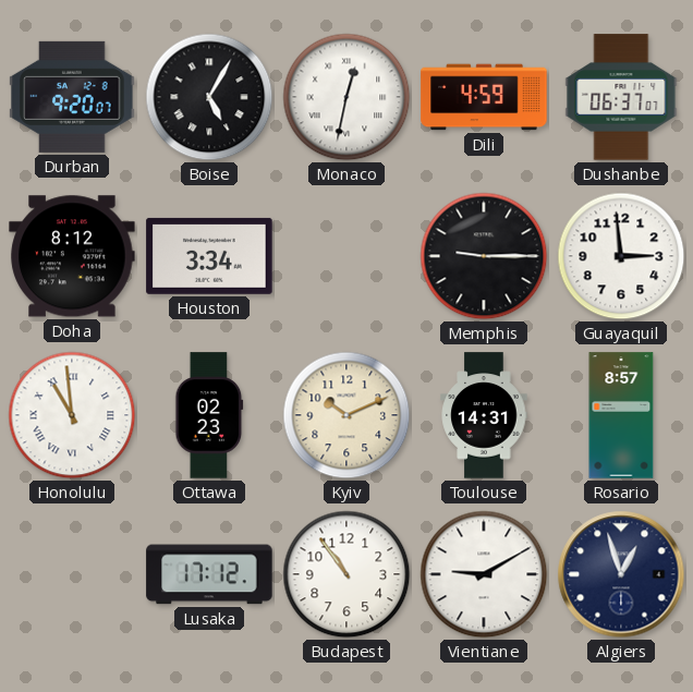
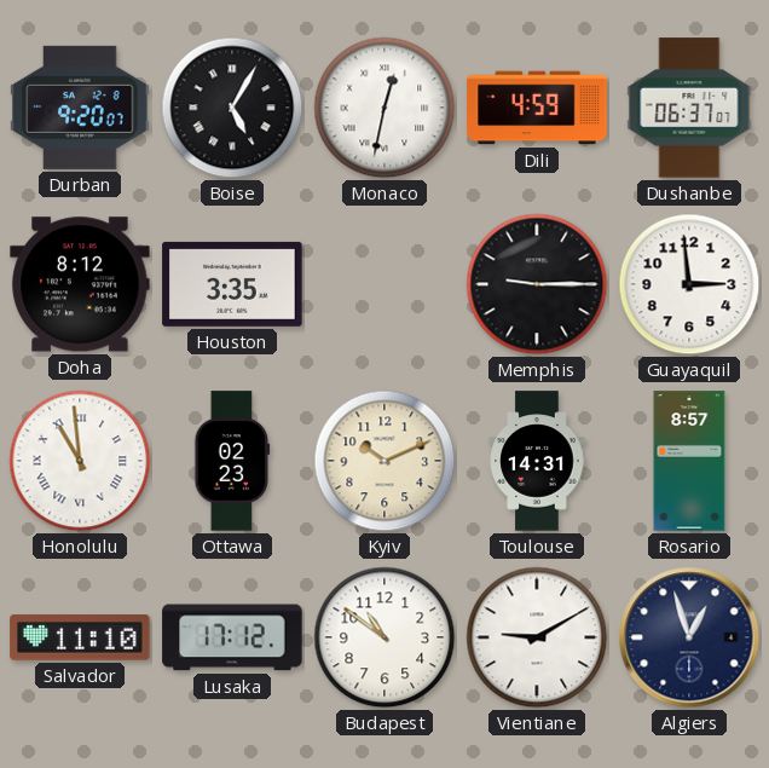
Houston: 3:34 -> 3:35
Salvador: none -> 11:10
Budapest: 10:54 -> 10:51
